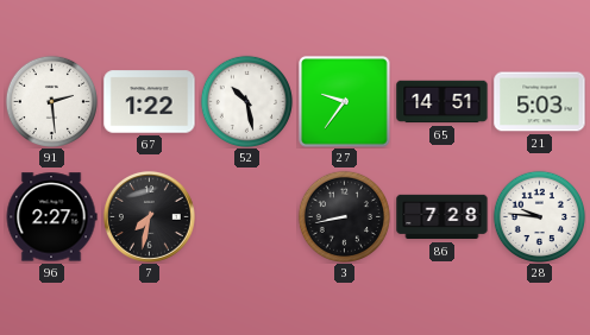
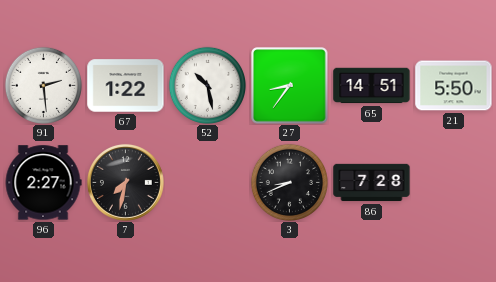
27: 9:36 -> 8:36
21: 5:03 -> 5:50
3: 8:43 -> 8:41
28: 9:46 -> none
